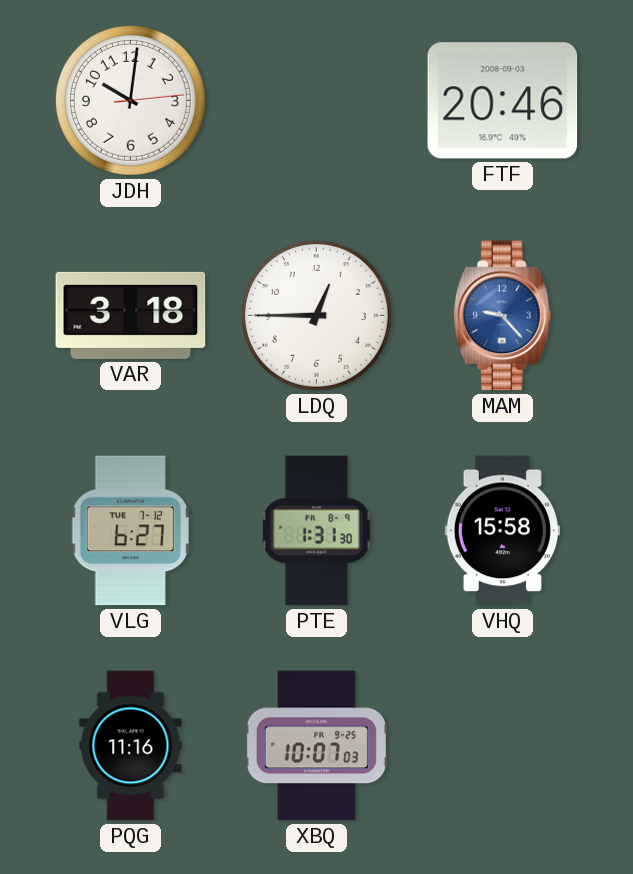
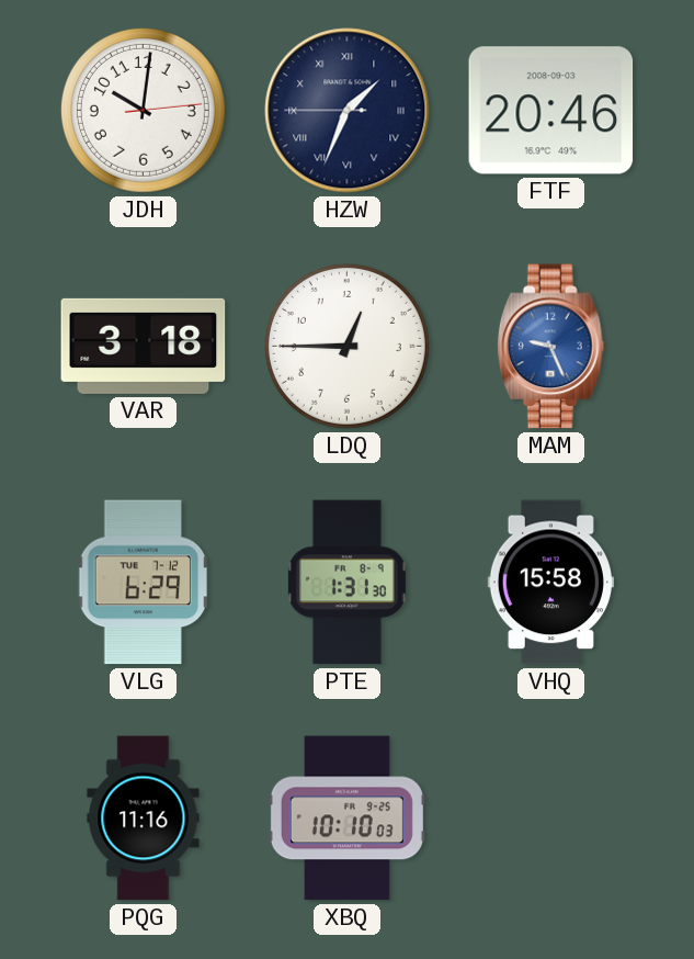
HZW: none -> 1:33
MAM: 9:23 -> 9:26
VLG: 6:27 -> 6:29
XBQ: 10:07 -> 10:10
